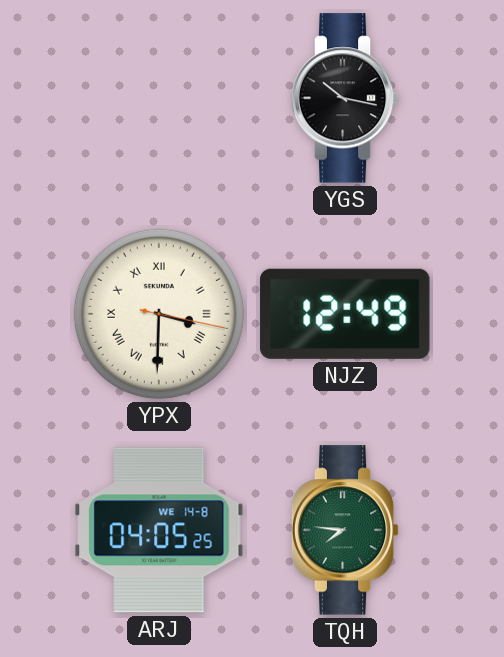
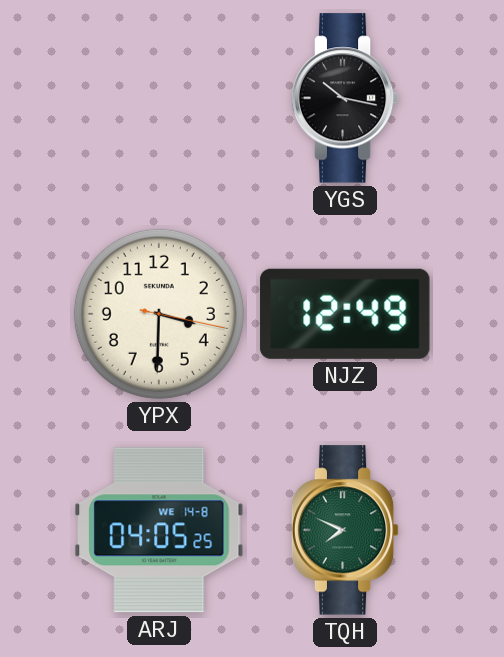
YPX numerals: Roman -> Arabic
TQH: 7:46 -> 7:49
